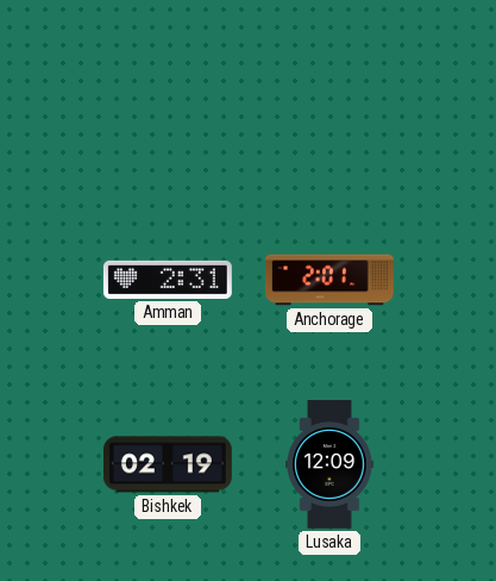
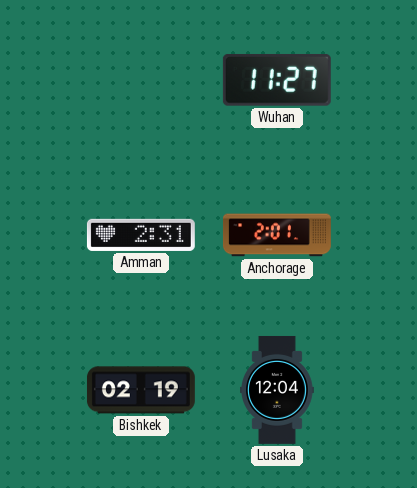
Wuhan: none -> 11:27
Lusaka: 12:09 -> 12:04
